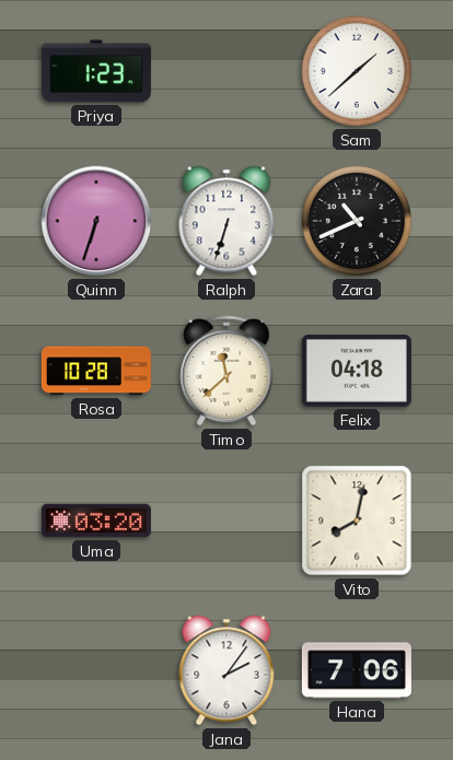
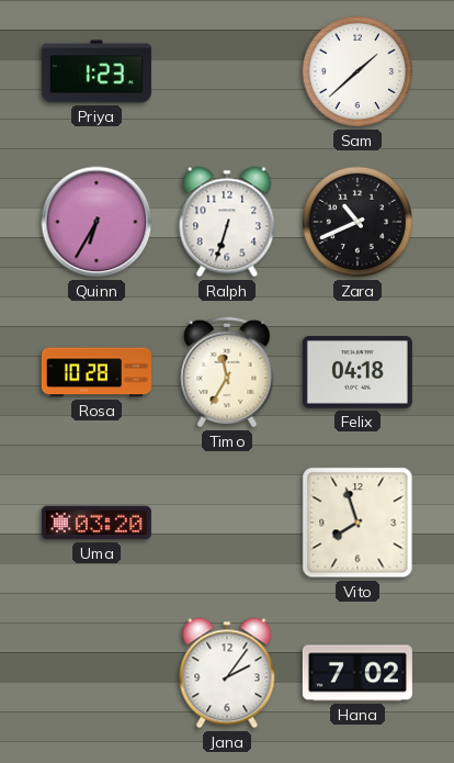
Quinn: 6:33 -> 6:35
Timo: 11:38 -> 11:35
Vito: 8:02 -> 7:57
Hana: 7:06 -> 7:02
